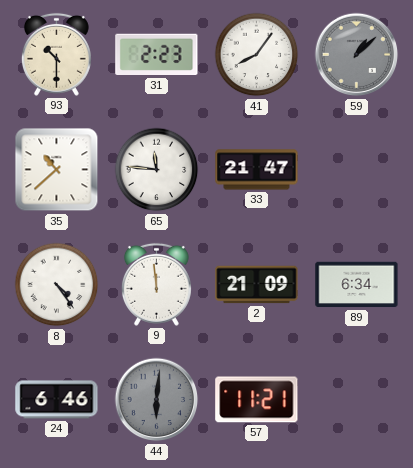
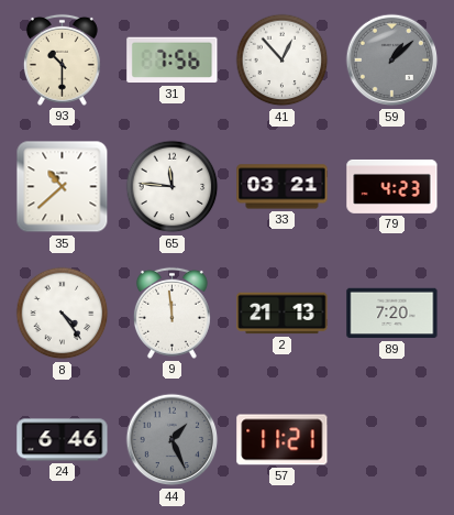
31: 2:23 -> 7:56
41: 8:06 -> 12:53
33: 21:47 -> 03:21
79: none -> 4:23
2: 21:09 -> 21:13
89: 6:34 -> 7:20
44: 6:01 -> 1:26
